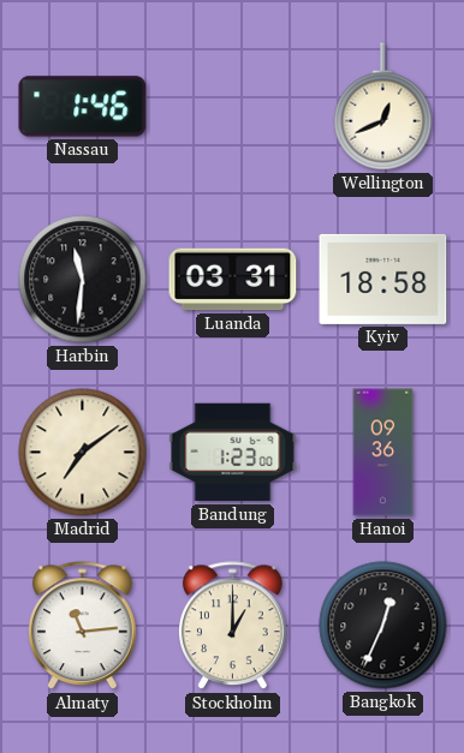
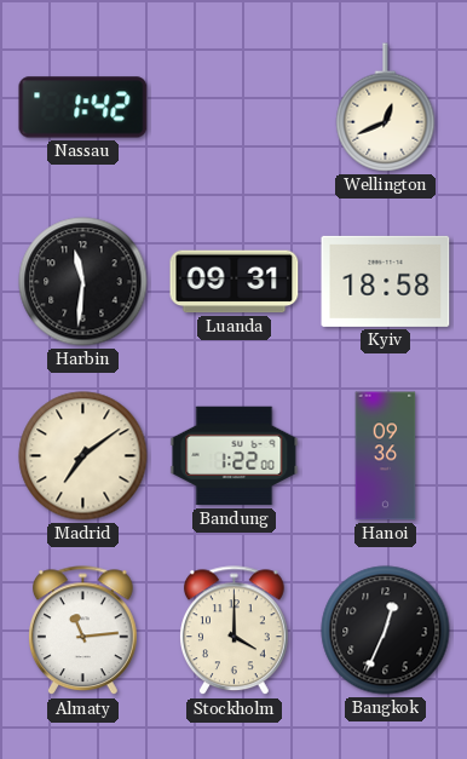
Nassau: 1:46 -> 1:42
Luanda: 03:31 -> 09:31
Bandung: 1:23 -> 1:22
Stockholm: 1:00 -> 4:00
